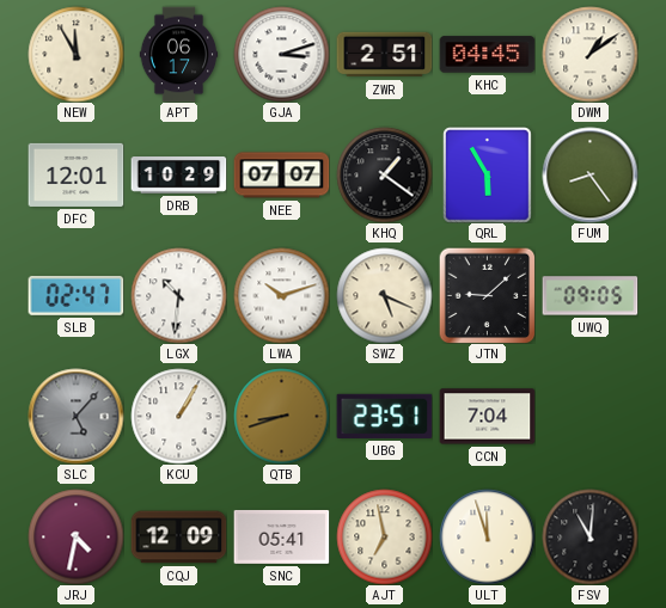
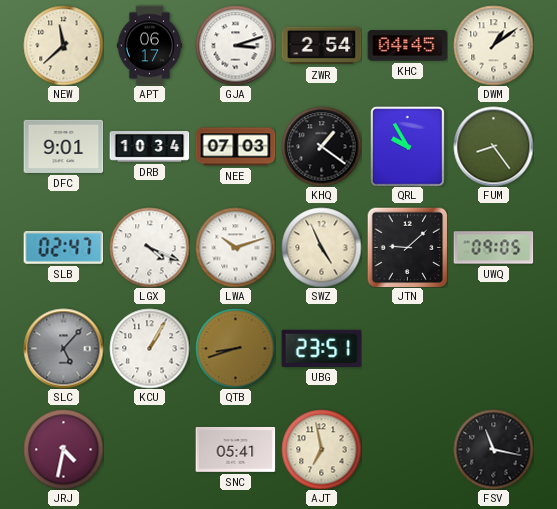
NEW: 11:55 -> 11:38
ZWR: 2:51 -> 2:54
DFC: 12:01 -> 9:01
DRB: 10:29 -> 10:34
NEE: 07:07 -> 07:03
QRL: 5:55 -> 9:55
LGX: 10:31 -> 4:19
SWZ: 5:19 -> 4:56
CCN: 7:04 -> none
CQJ: 12:09 -> none
ULT: 11:57 -> none
FSV: 11:01 -> 11:17
